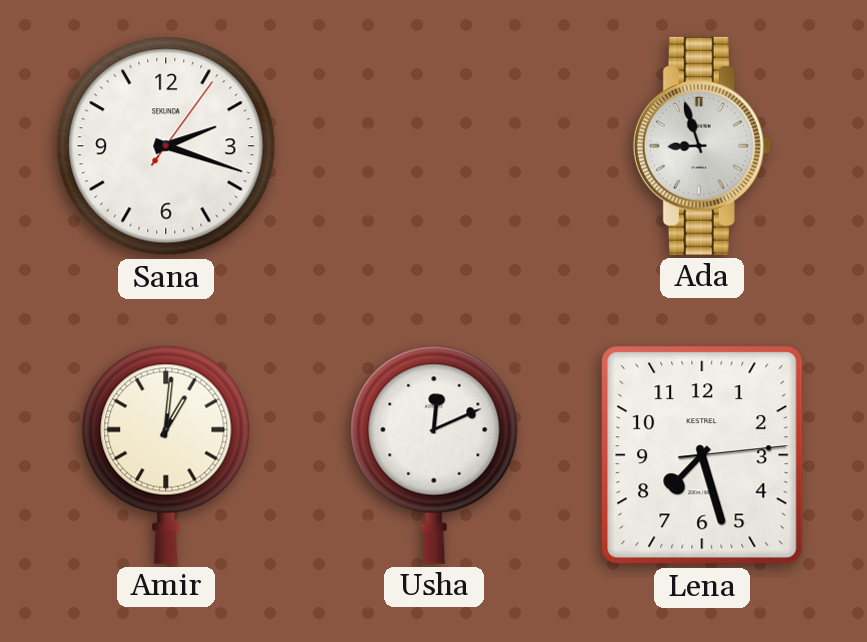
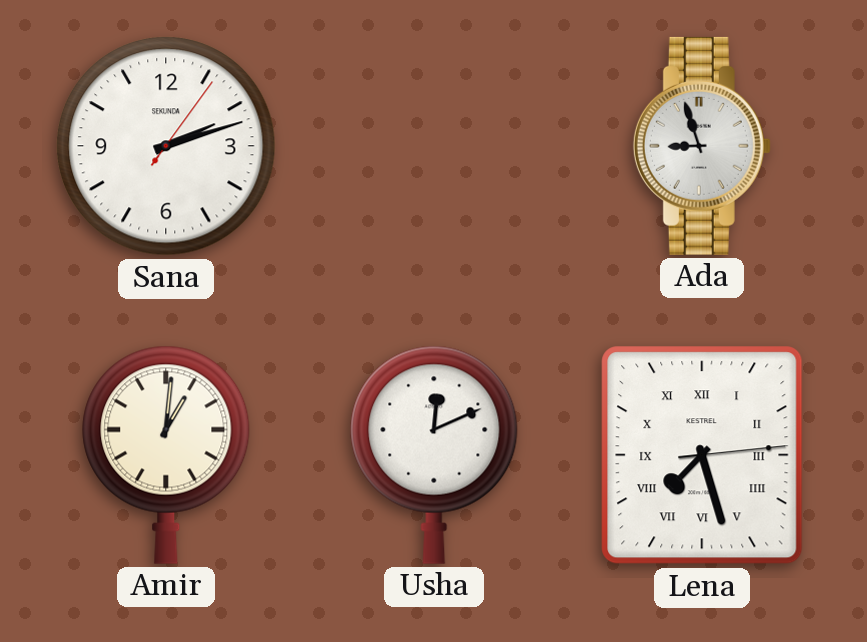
Sana: 2:18 -> 2:12
Lena numerals: Arabic -> Roman
